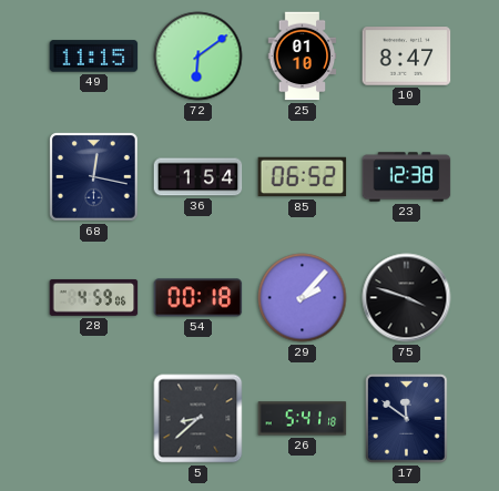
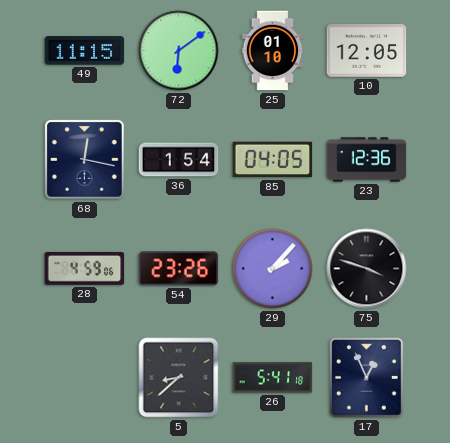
10: 8:47 -> 12:05
85: 06:52 -> 04:05
23: 12:38 -> 12:36
54: 00:18 -> 23:26
17: 11:51 -> 12:56
